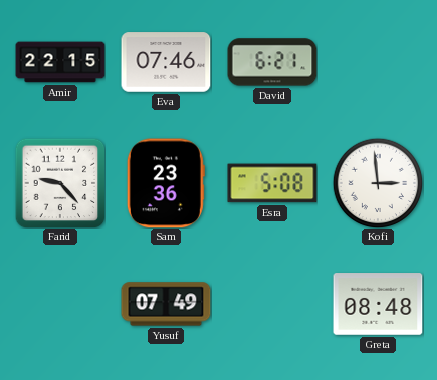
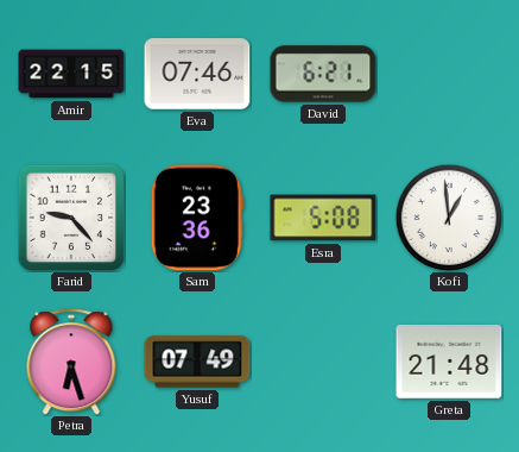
Kofi: 2:59 -> 12:59
Petra: none -> 6:27
Greta: 08:48 -> 21:48
